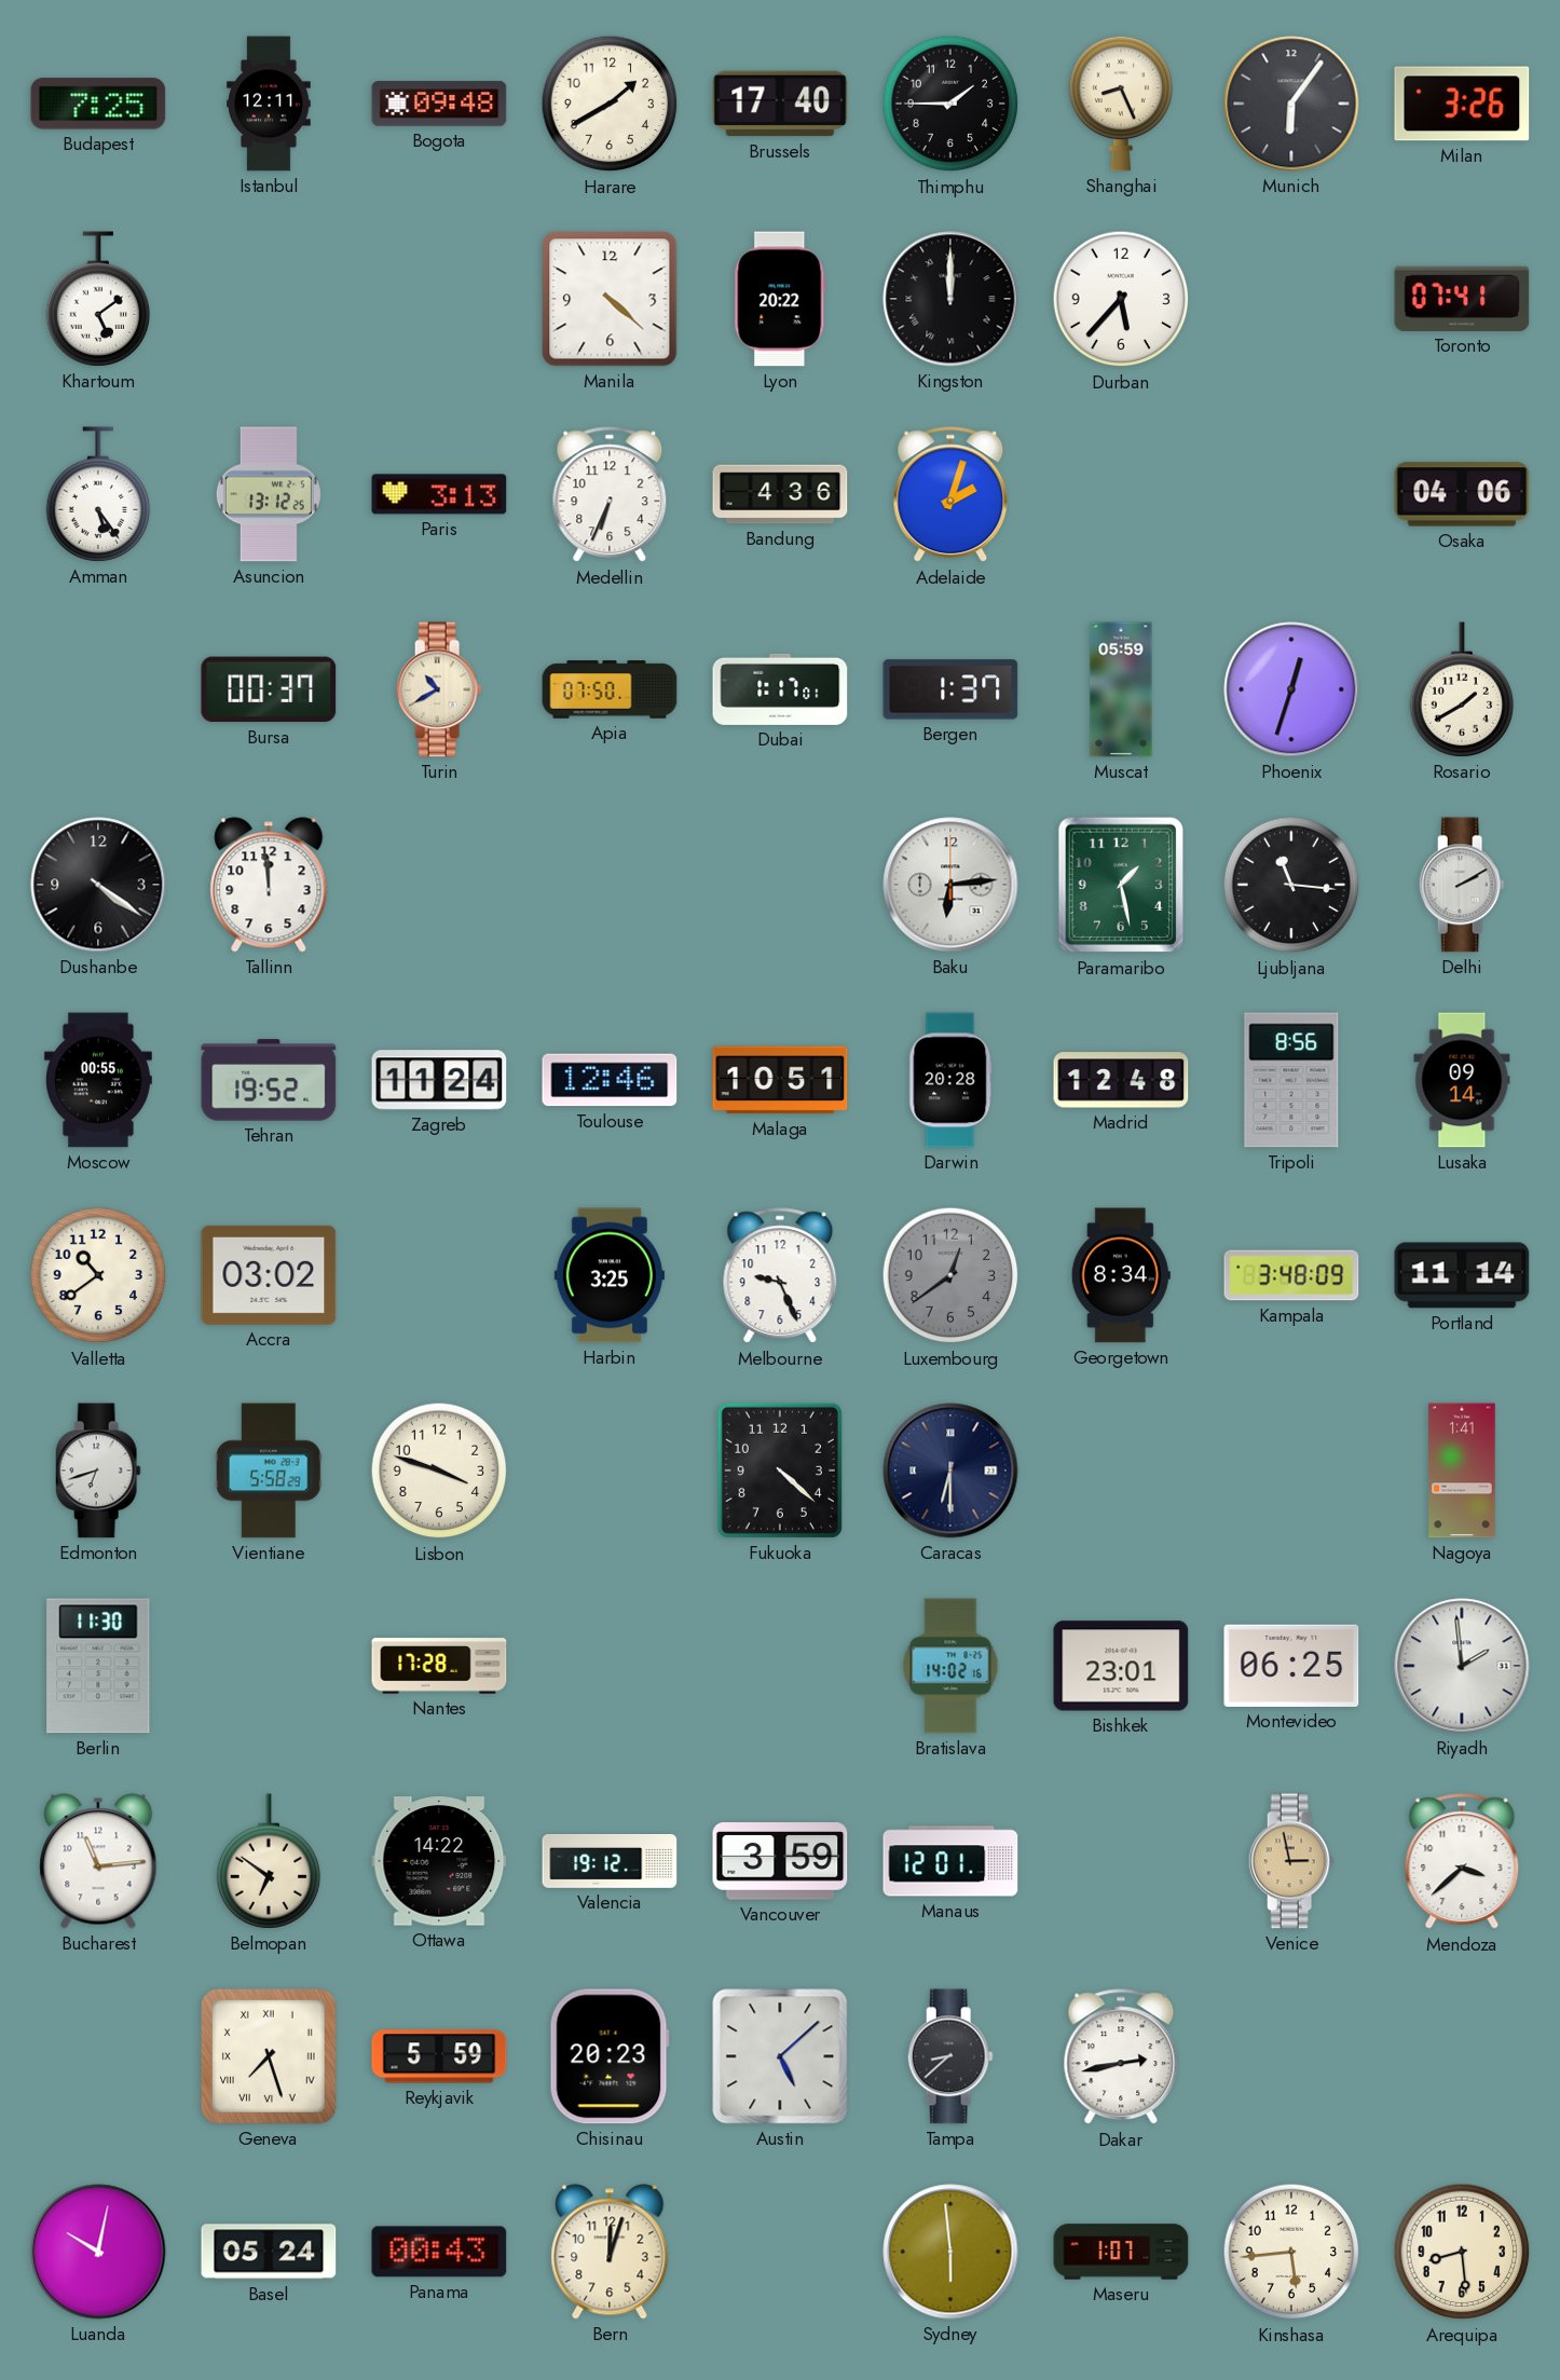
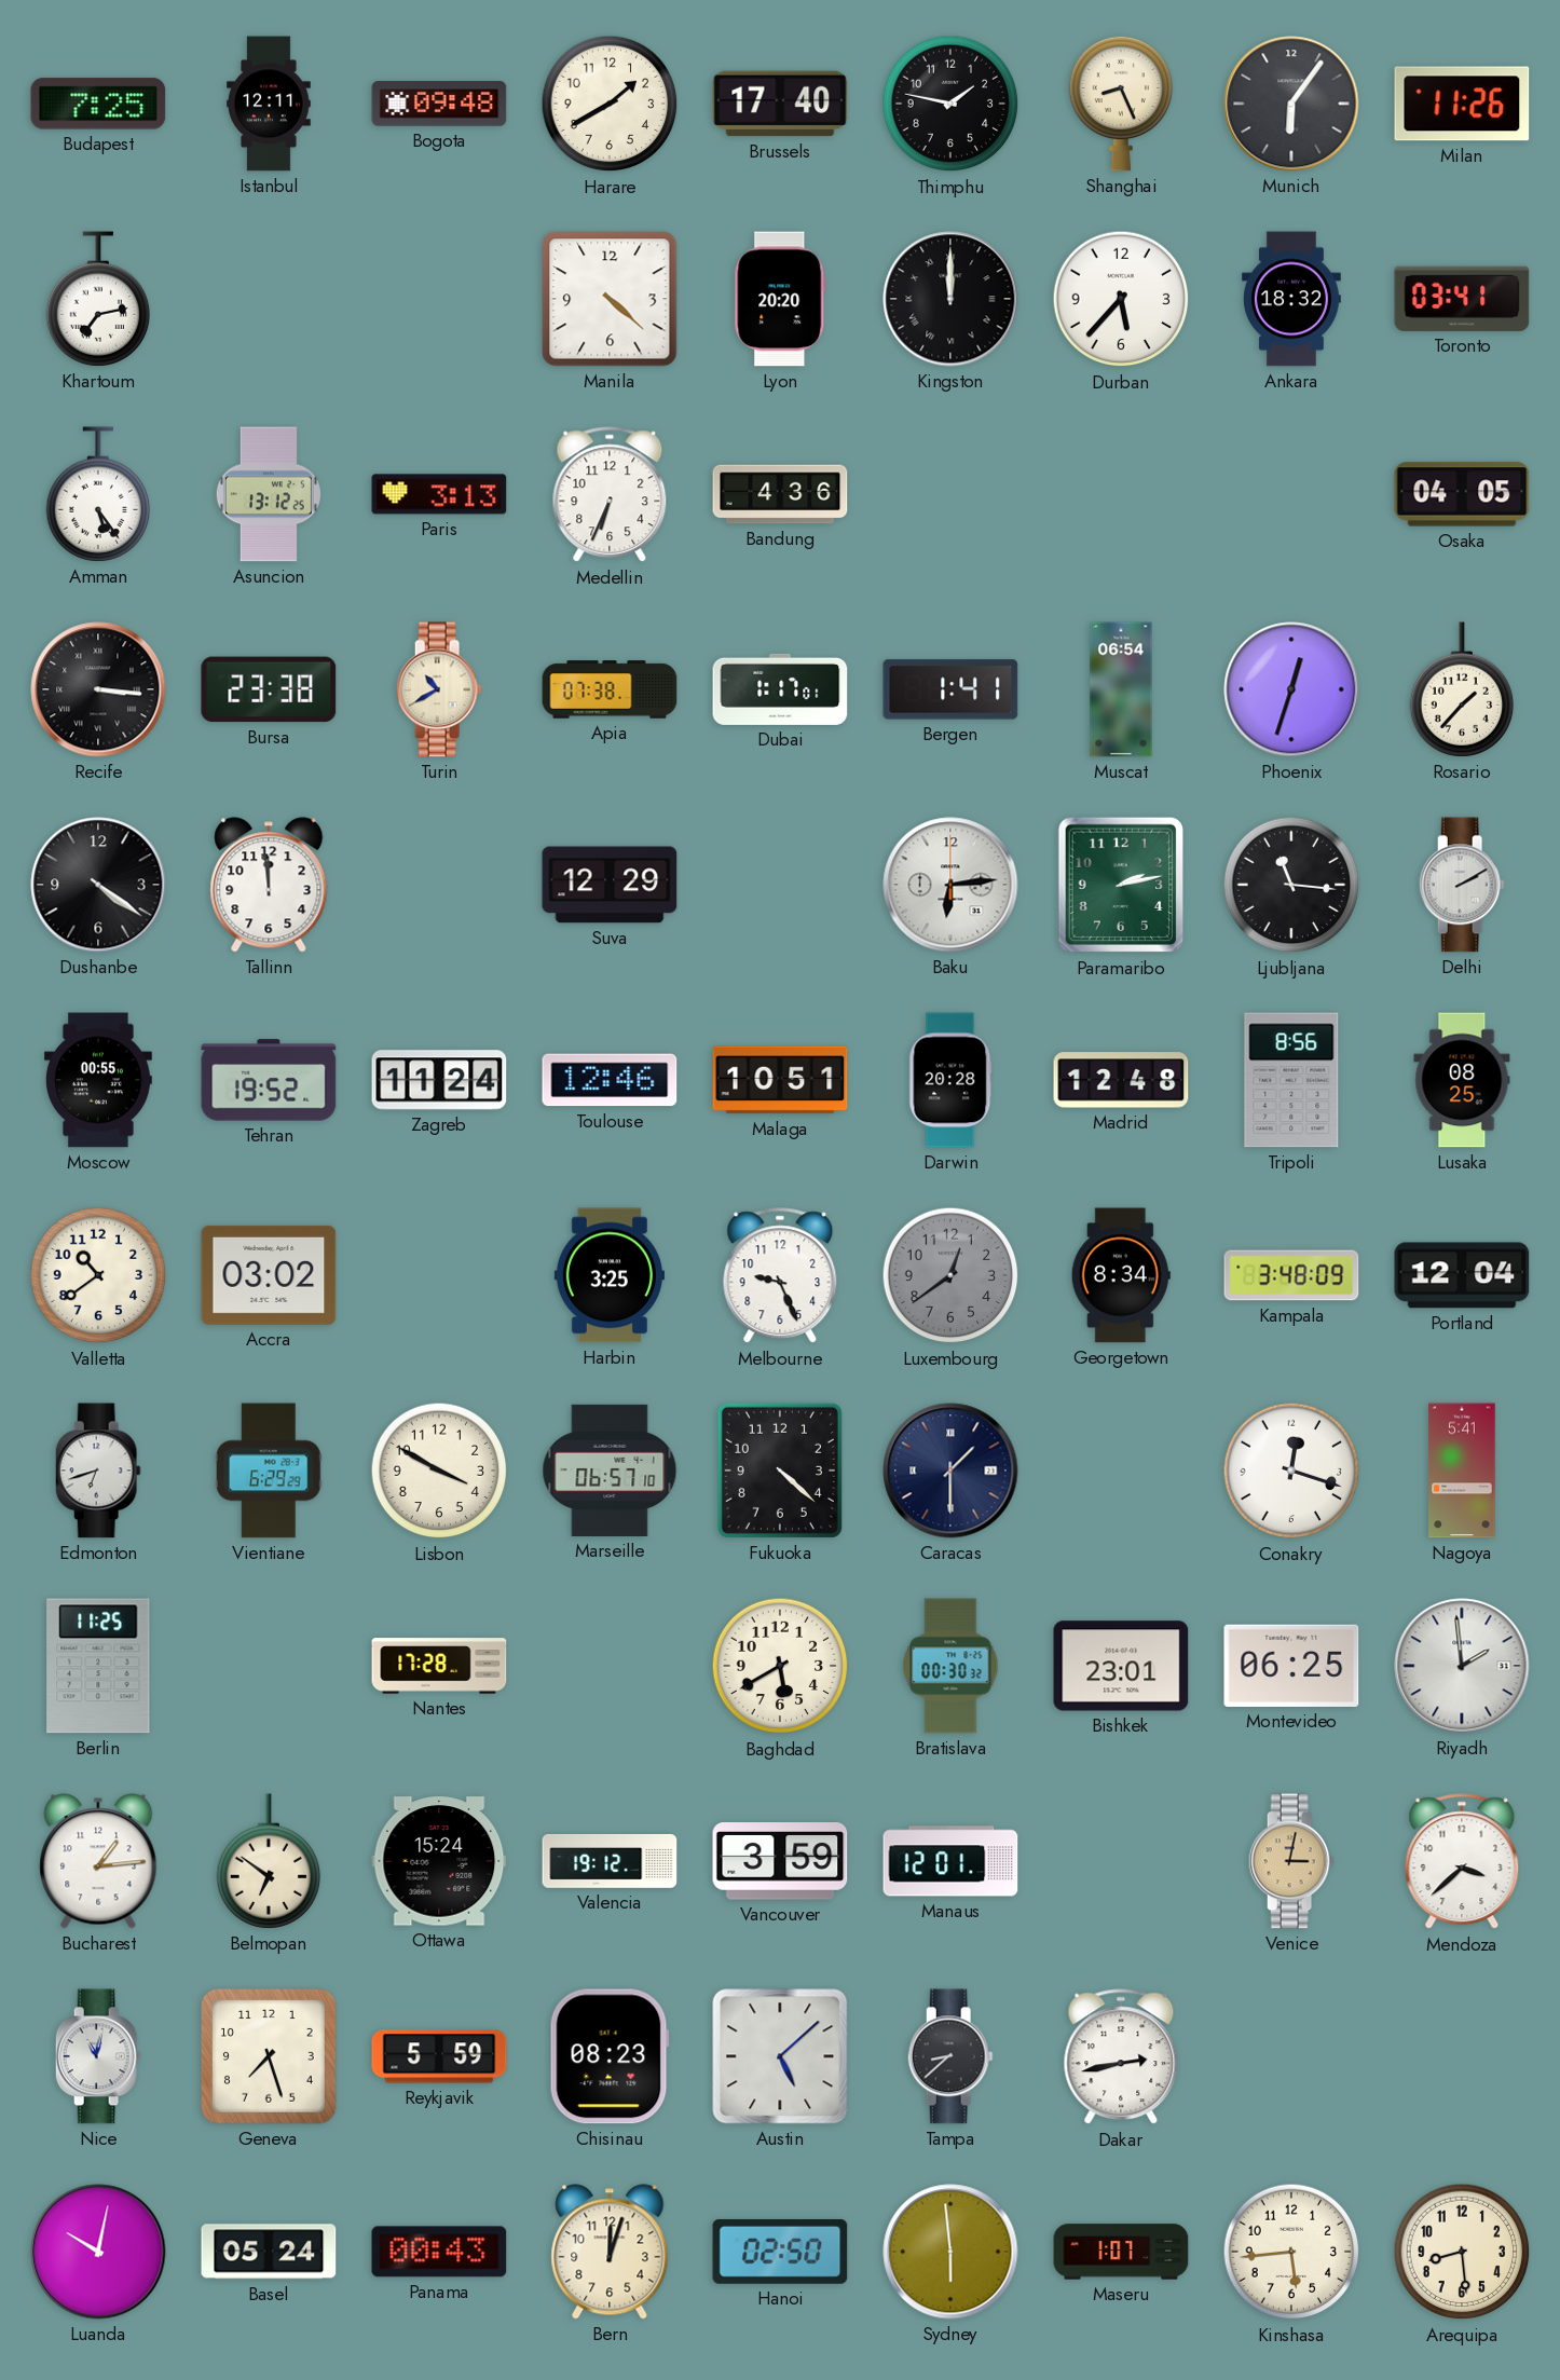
Thimphu: 1:45 -> 1:47
Milan: 3:26 -> 11:26
Khartoum: 5:09 -> 7:13
Lyon: 20:22 -> 20:20
Ankara: none -> 18:32
Toronto: 07:41 -> 03:41
Adelaide: 2:03 -> none
Osaka: 04:06 -> 04:05
Recife: none -> 3:16
Bursa: 00:37 -> 23:38
Apia: 07:50 -> 07:38
Bergen: 1:37 -> 1:41
Muscat: 05:59 -> 06:54
Rosario: 1:40 -> 1:37
Suva: none -> 12:29
Paramaribo: 1:28 -> 2:13
Lusaka: 09:14 -> 08:25
Portland: 11:14 -> 12:04
Vientiane: 5:58 -> 6:29
Lisbon: 3:48 -> 3:50
Marseille: none -> 06:57
Caracas: 6:30 -> 1:30
Conakry: none -> 12:18
Nagoya: 1:41 -> 5:41
Berlin: 11:30 -> 11:25
Baghdad: none -> 5:40
Bratislava: 14:02 -> 00:30
Bucharest: 11:14 -> 1:14
Ottawa: 14:22 -> 15:24
Venice: 2:58 -> 3:02
Nice: none -> 11:02
Geneva numerals: Roman -> Arabic
Chisinau: 20:23 -> 08:23
Hanoi: none -> 02:50
